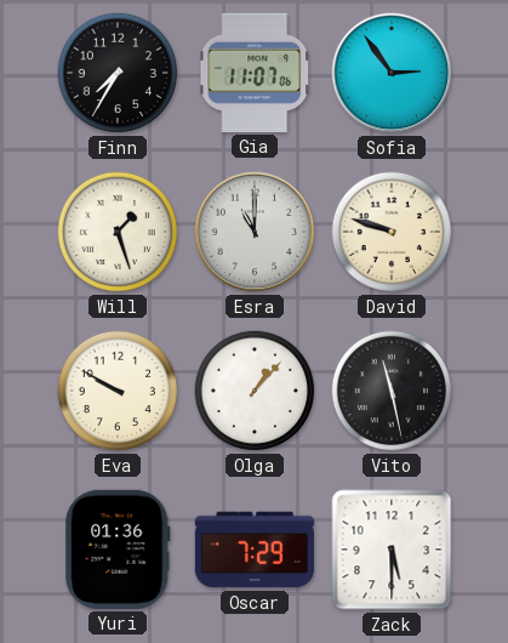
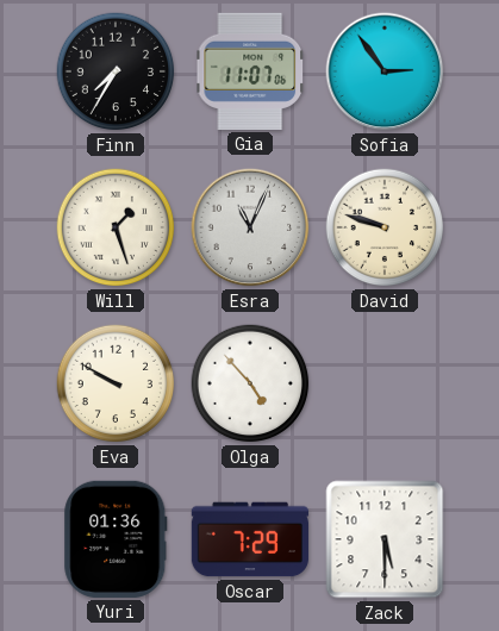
Esra: 11:00 -> 11:04
Olga: 1:07 -> 4:53
Vito: 11:28 -> none
